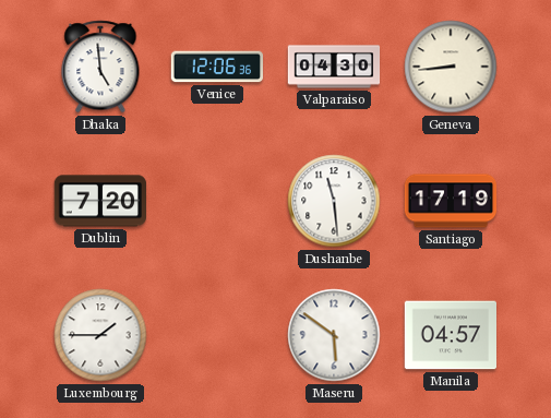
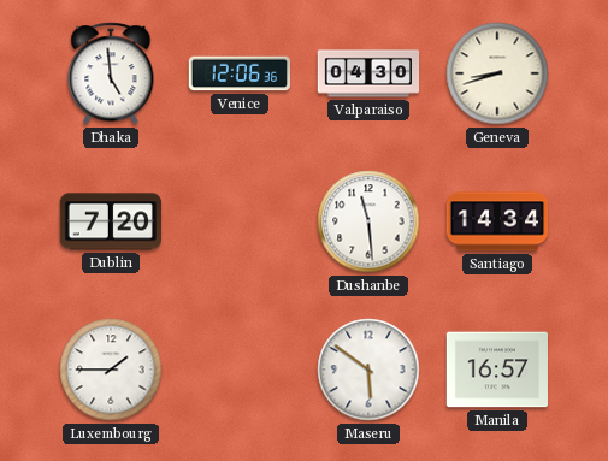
Geneva: 8:44 -> 8:42
Santiago: 17:19 -> 14:34
Manila: 04:57 -> 16:57
